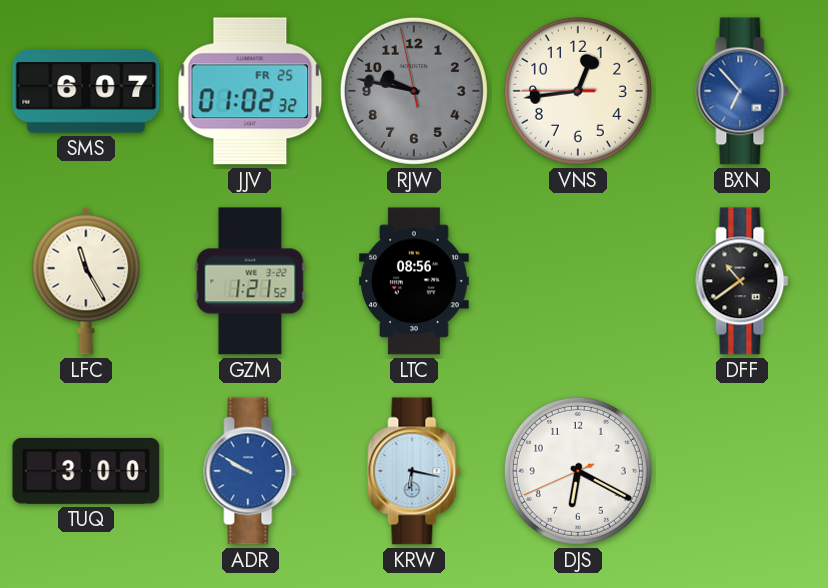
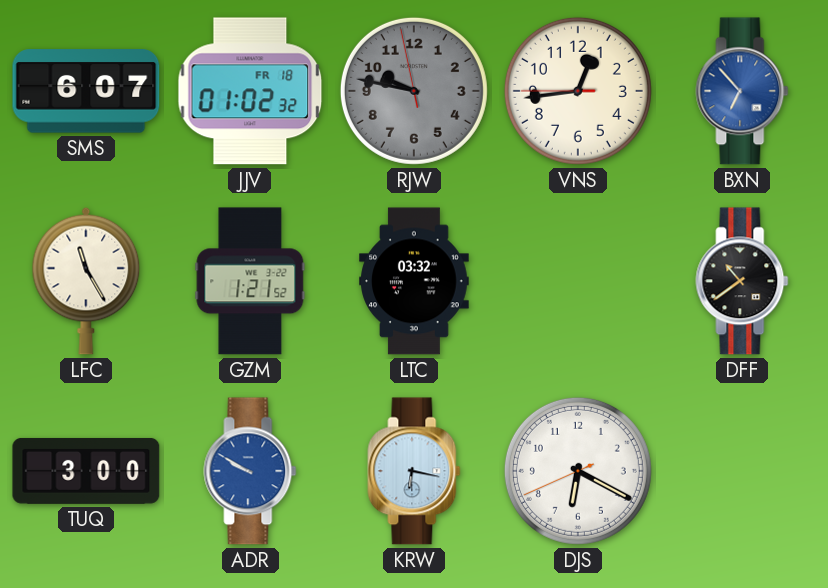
JJV date: FR 25 -> FR 18
LTC: 08:56 -> 03:32
